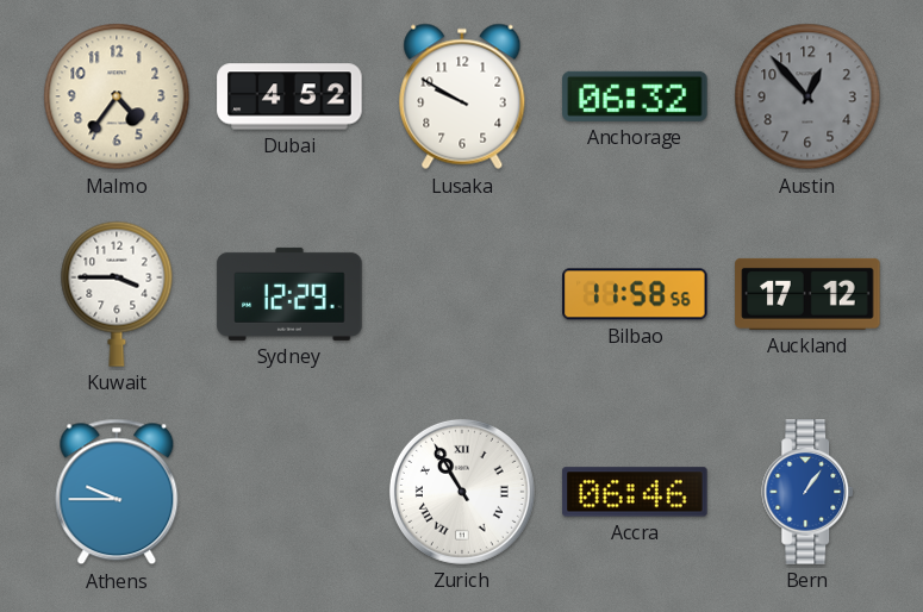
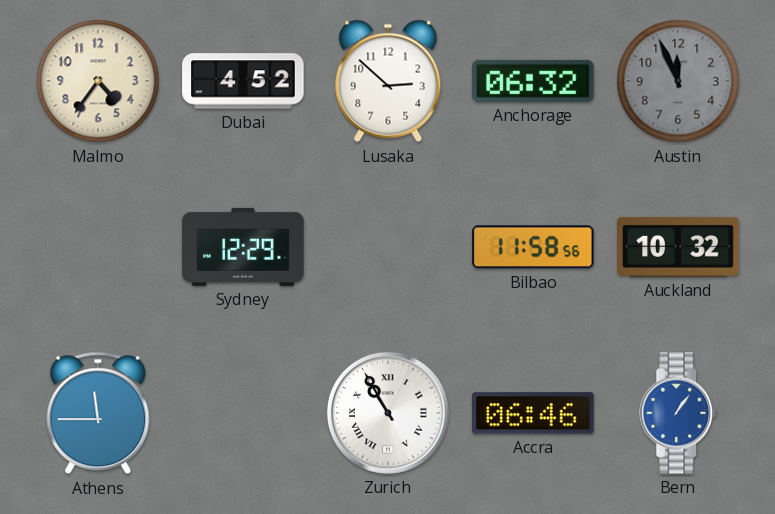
Lusaka: 9:50 -> 2:52
Austin: 12:53 -> 11:56
Kuwait: 3:45 -> none
Auckland: 17:12 -> 10:32
Athens: 9:45 -> 11:45
